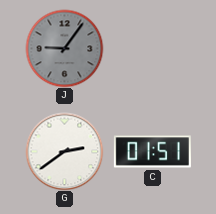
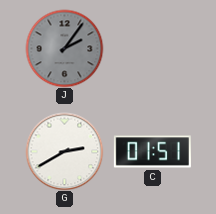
J: 9:06 -> 2:06
G: 2:39 -> 2:40
